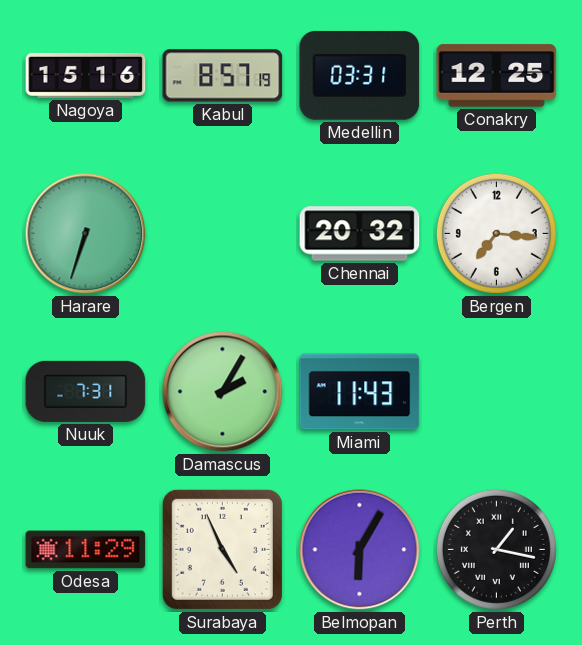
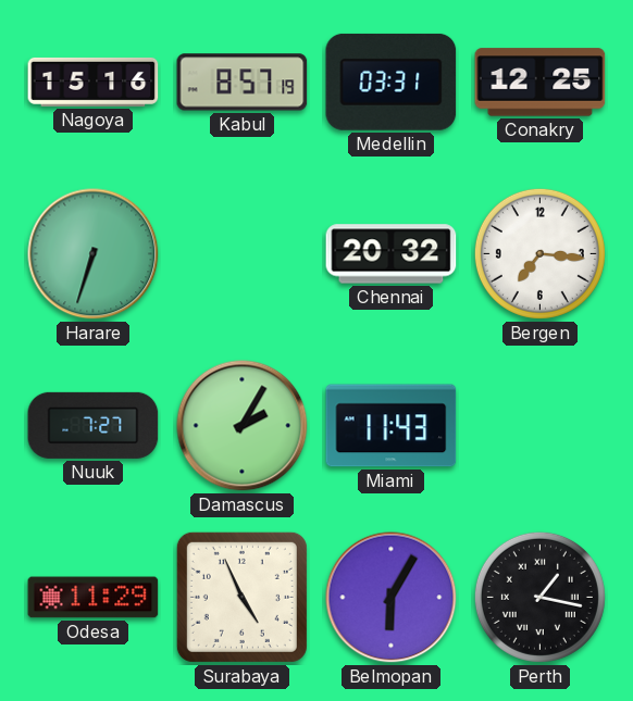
Nuuk: 7:31 -> 7:27
